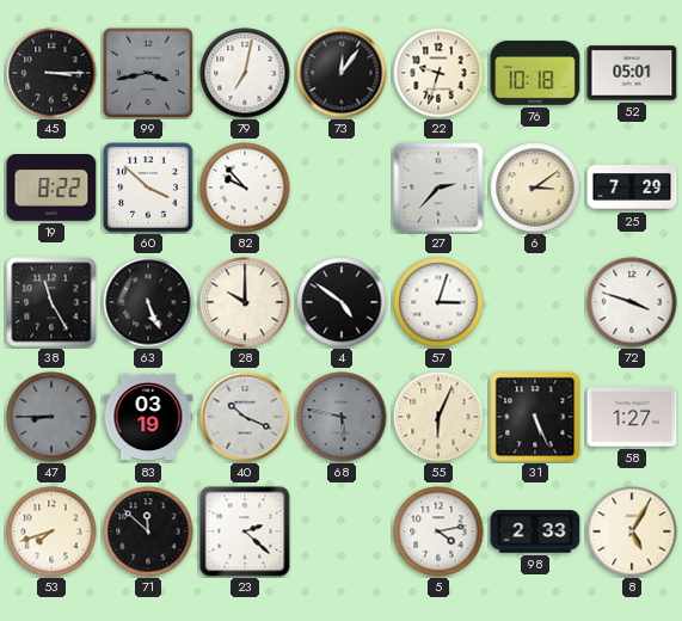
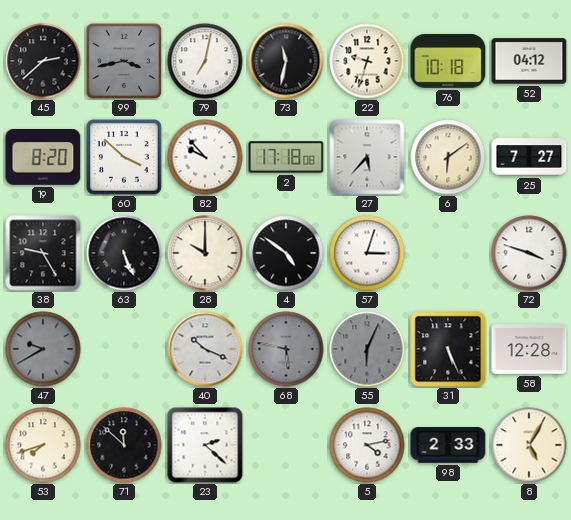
45: 3:15 -> 2:38
73: 12:06 -> 11:32
52: 05:01 -> 04:12
19: 8:22 -> 8:20
2: none -> 17:18
27: 2:37 -> 5:37
6: 3:09 -> 6:09
25: 7:29 -> 7:27
38: 11:25 -> 9:25
47: 8:45 -> 9:40
83: 03:19 -> none
55 dial: cream -> grey
58: 1:27 -> 12:28
